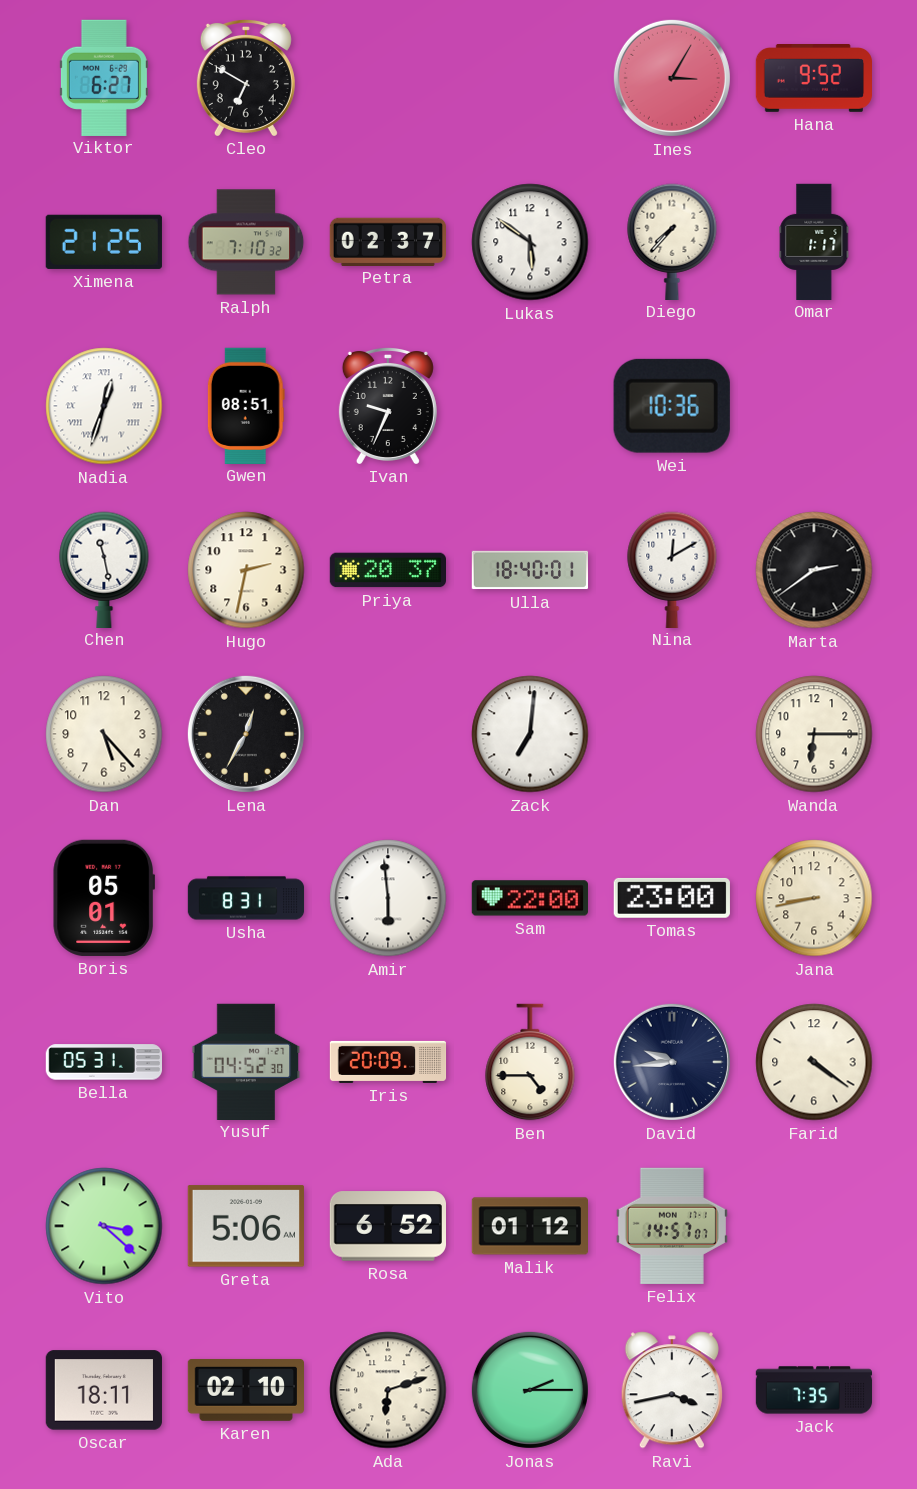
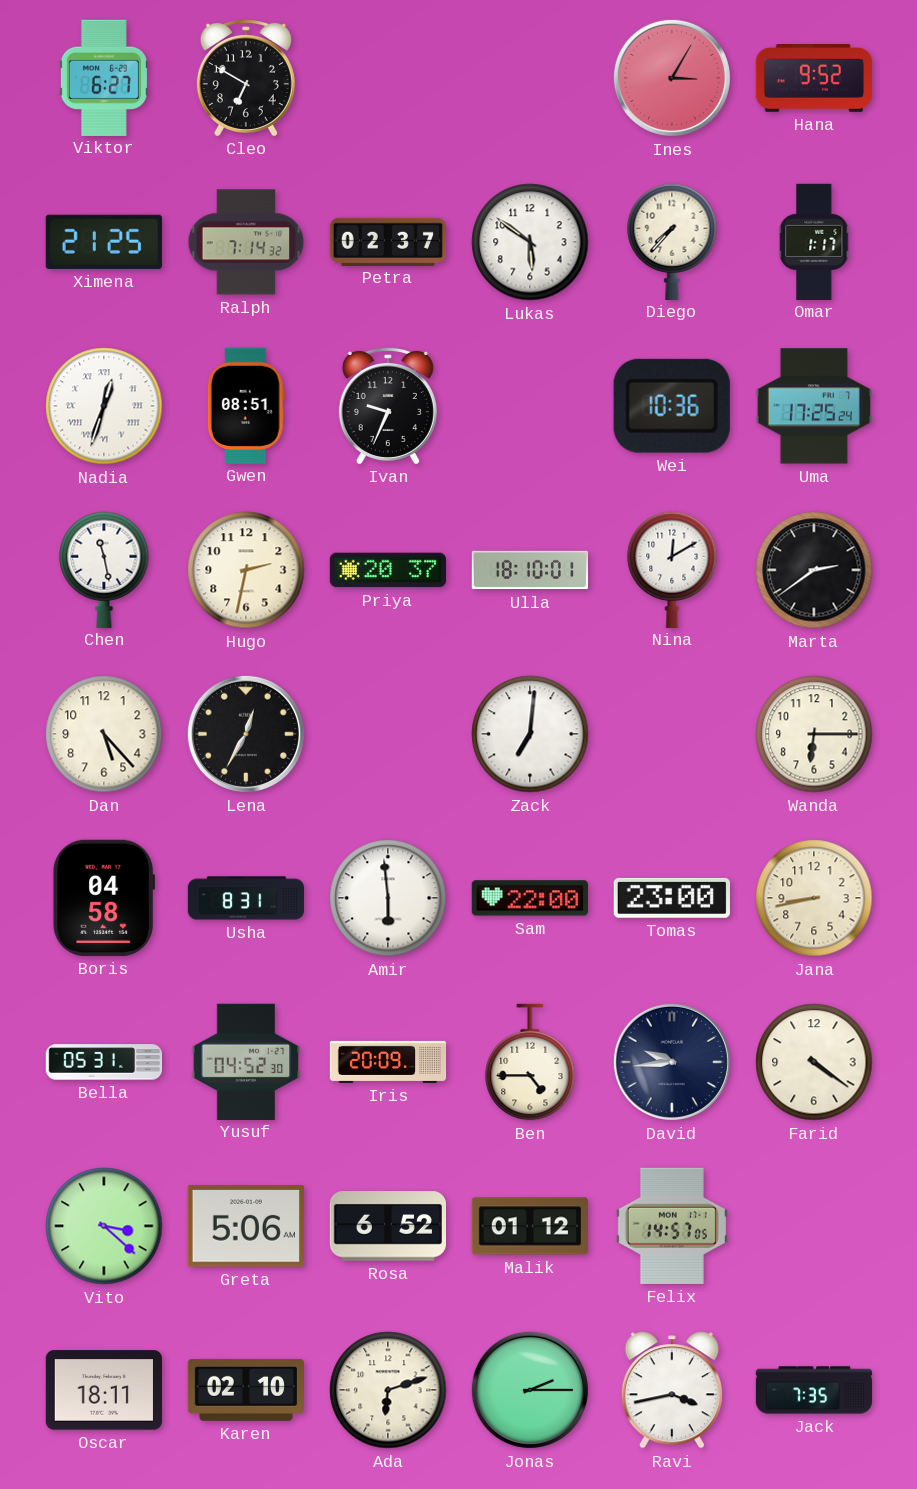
Ralph: 7:10 -> 7:14
Uma: none -> 17:25
Ulla: 18:40 -> 18:10
Boris: 05:01 -> 04:58
Felix: 14:57:07 -> 14:57:05
